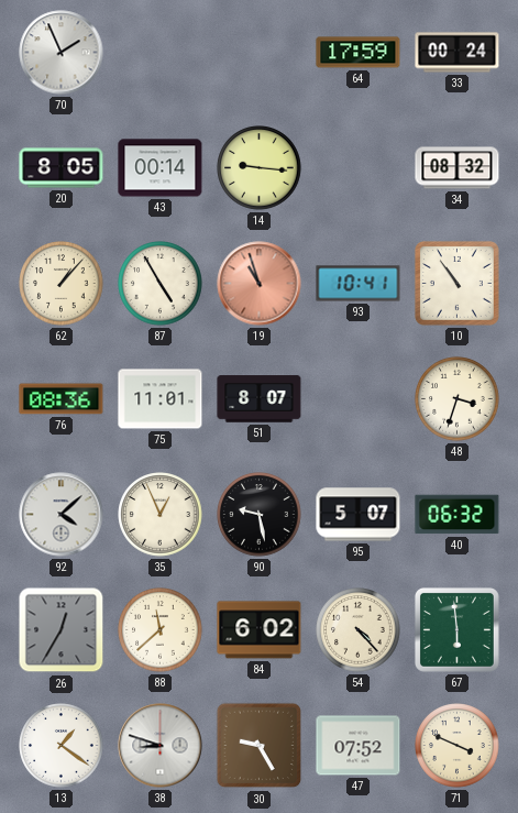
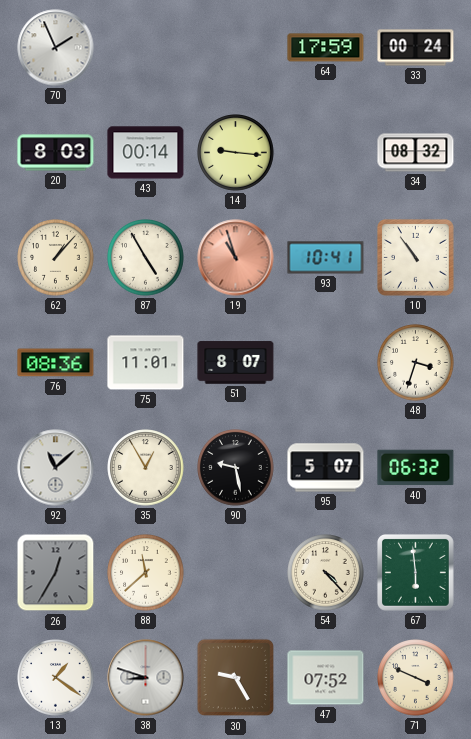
20: 8:05 -> 8:03
92: 4:08 -> 11:08
35: 12:56 -> 12:55
84: 6:02 -> none
